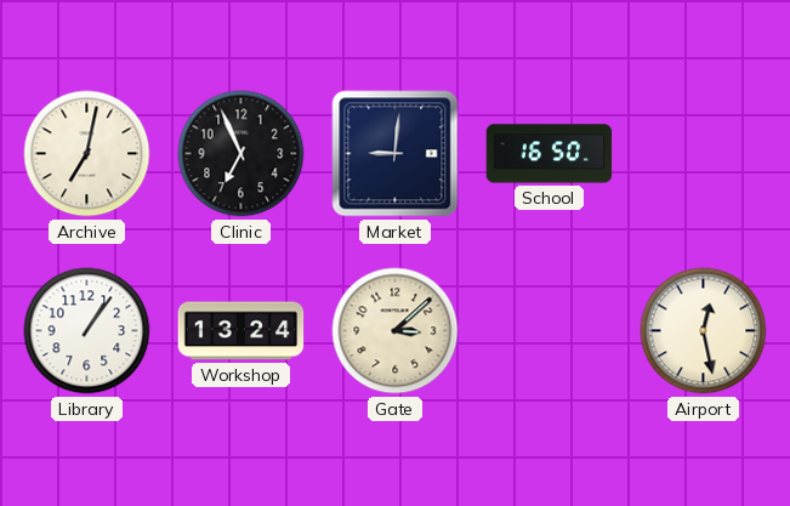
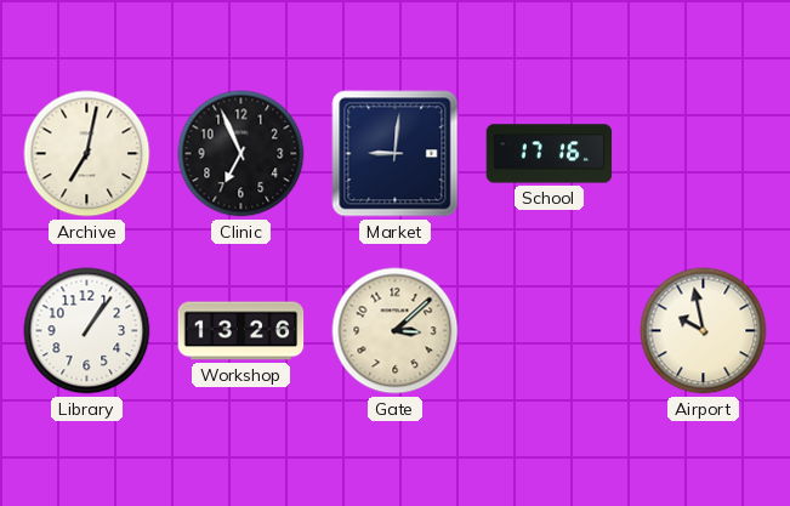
School: 16:50 -> 17:16
Workshop: 13:24 -> 13:26
Airport: 12:28 -> 9:58
